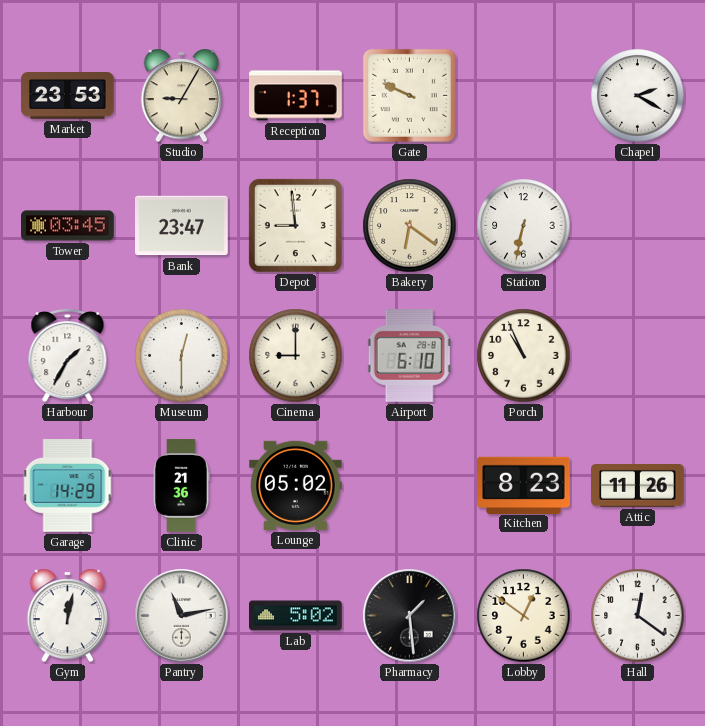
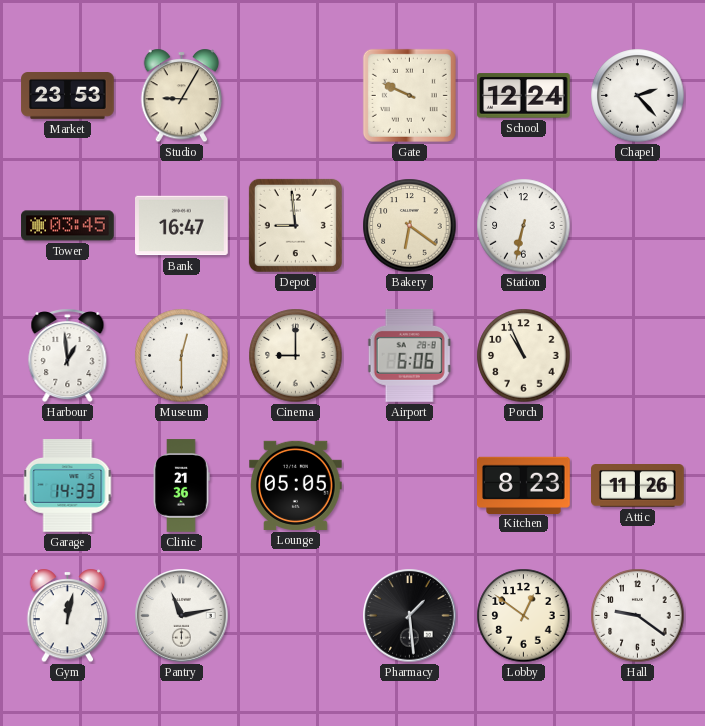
Reception: 1:37 -> none
School: none -> 12:24
Chapel: 2:20 -> 2:23
Bank: 23:47 -> 16:47
Harbour: 1:35 -> 12:59
Airport: 6:10 -> 6:06
Garage: 14:29 -> 14:33
Lounge: 05:02 -> 05:05
Lab: 5:02 -> none
Hall: 12:21 -> 9:21
